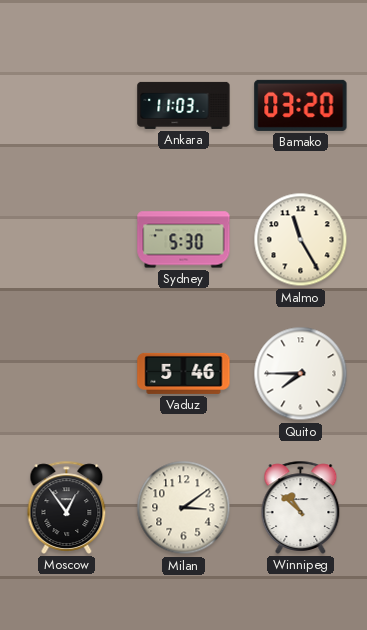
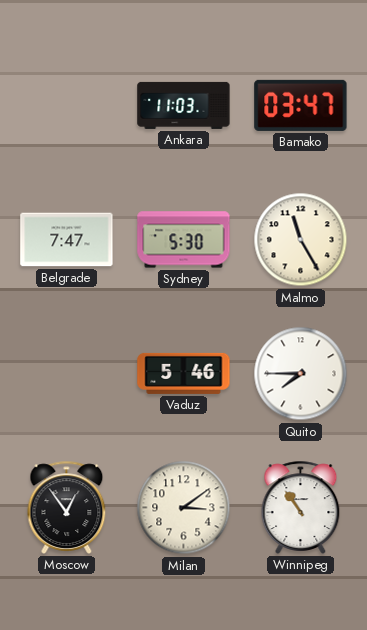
Bamako: 03:20 -> 03:47
Belgrade: none -> 7:47
Winnipeg: 10:52 -> 10:54
